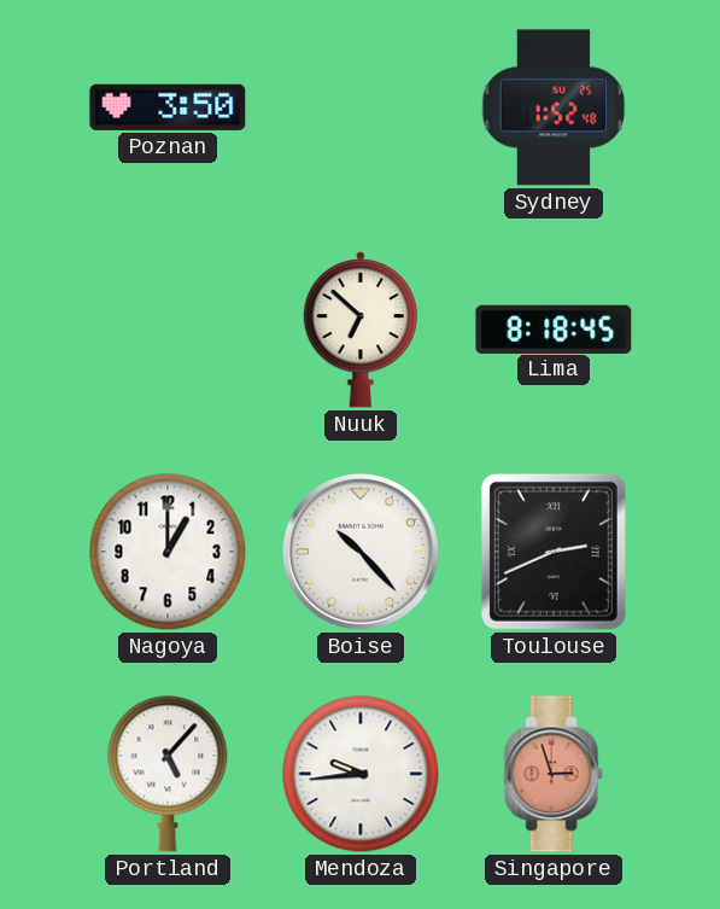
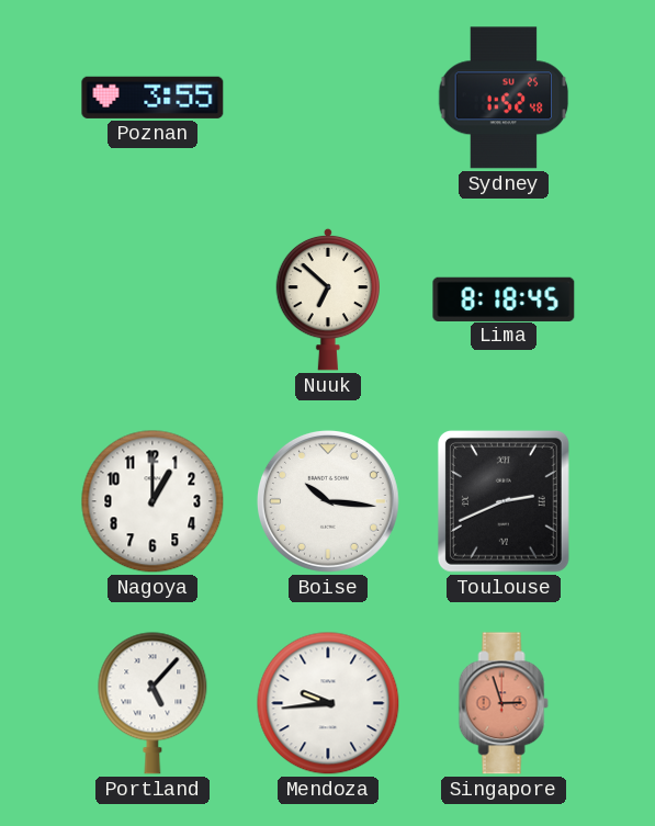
Poznan: 3:50 -> 3:55
Boise: 10:23 -> 10:16
